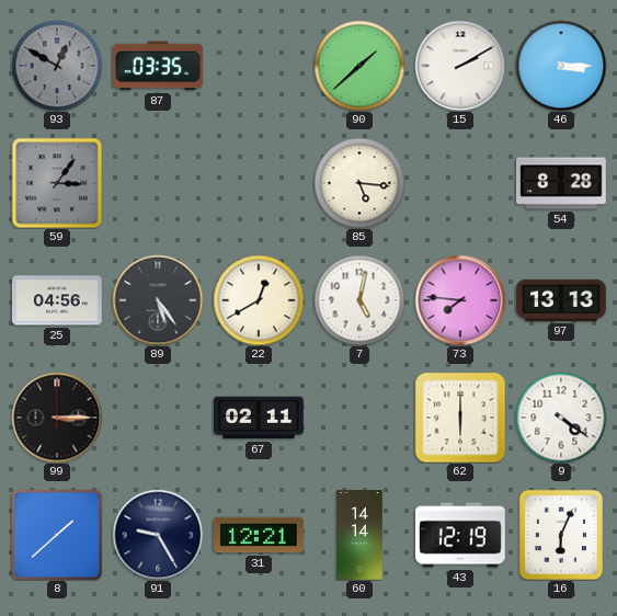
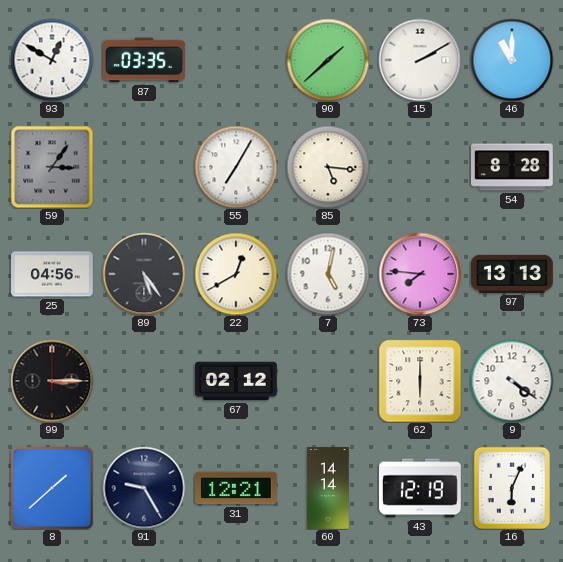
93 dial: grey -> white
46: 3:15 -> 11:00
55: none -> 7:05
67: 02:11 -> 02:12
